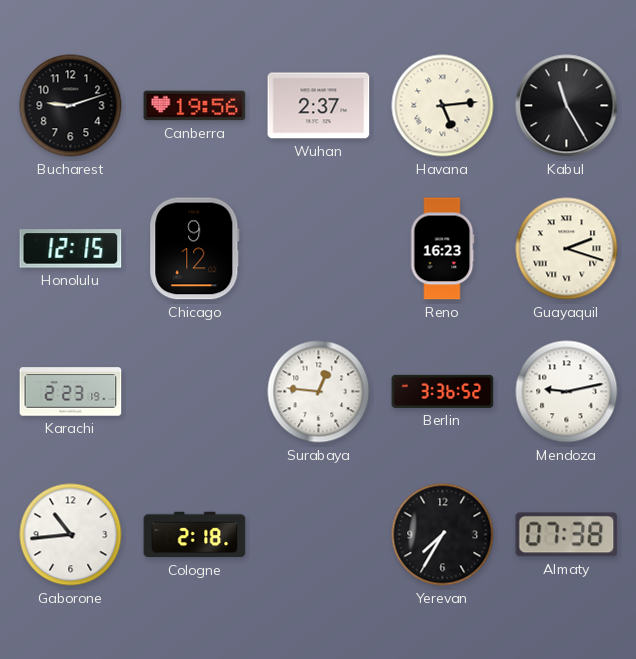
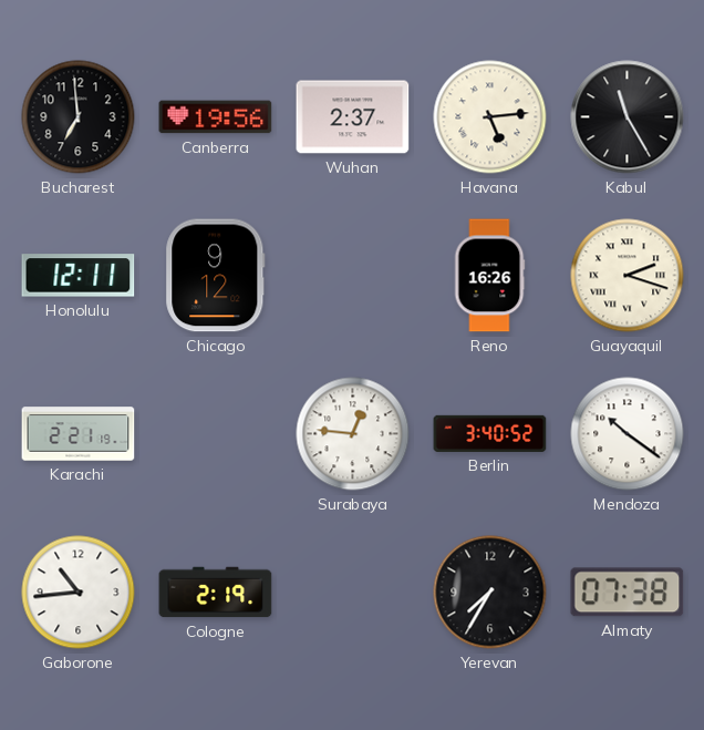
Bucharest: 9:12 -> 6:59
Honolulu: 12:15 -> 12:11
Reno: 16:23 -> 16:26
Karachi: 2:23 -> 2:21
Berlin: 3:36 -> 3:40
Mendoza: 9:13 -> 10:21
Cologne: 2:18 -> 2:19
